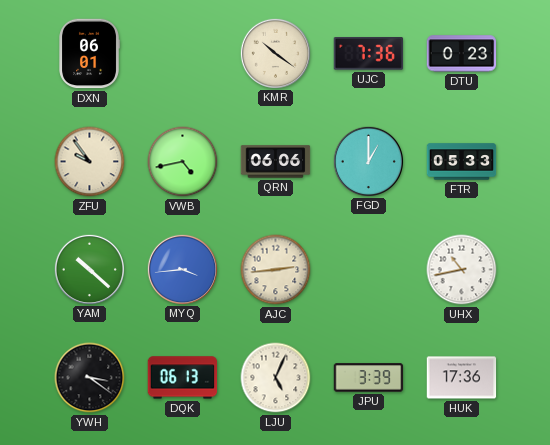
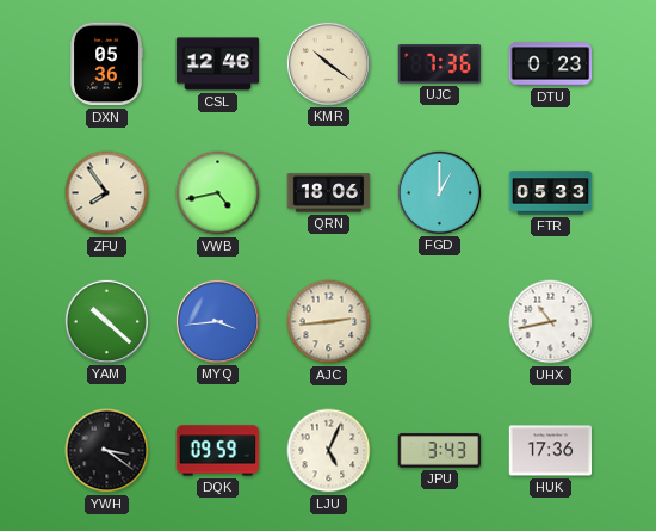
DXN: 06:01 -> 05:36
CSL: none -> 12:46
ZFU: 9:54 -> 7:54
QRN: 06:06 -> 18:06
DQK: 06:13 -> 09:59
JPU: 3:39 -> 3:43
